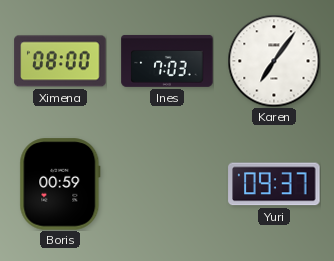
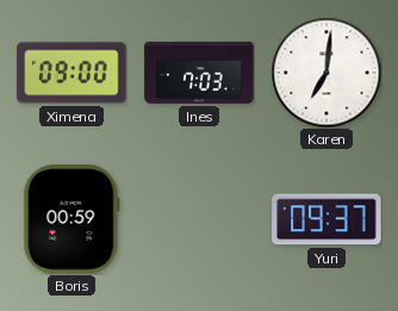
Ximena: 08:00 -> 09:00
Karen: 7:06 -> 7:01
